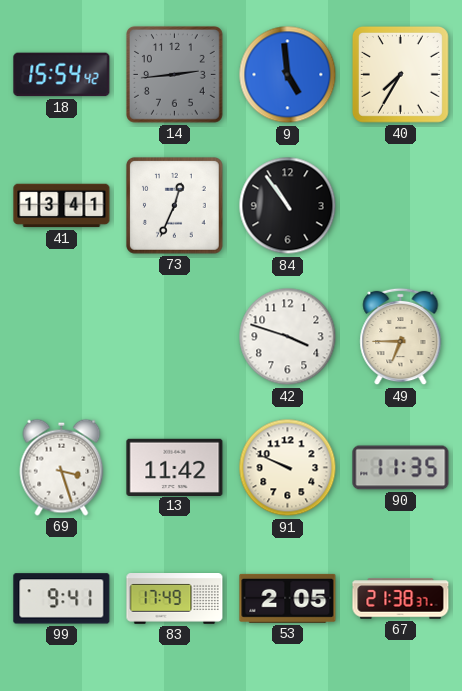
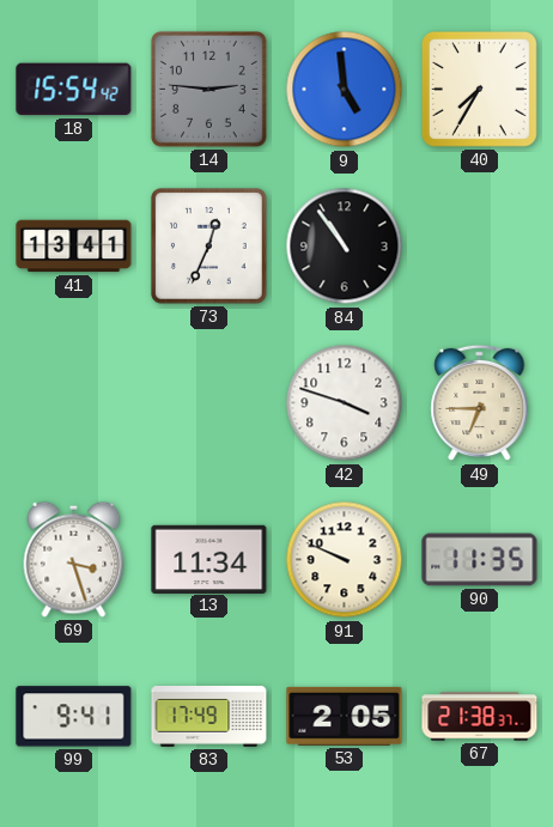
14: 2:44 -> 2:46
13: 11:42 -> 11:34
